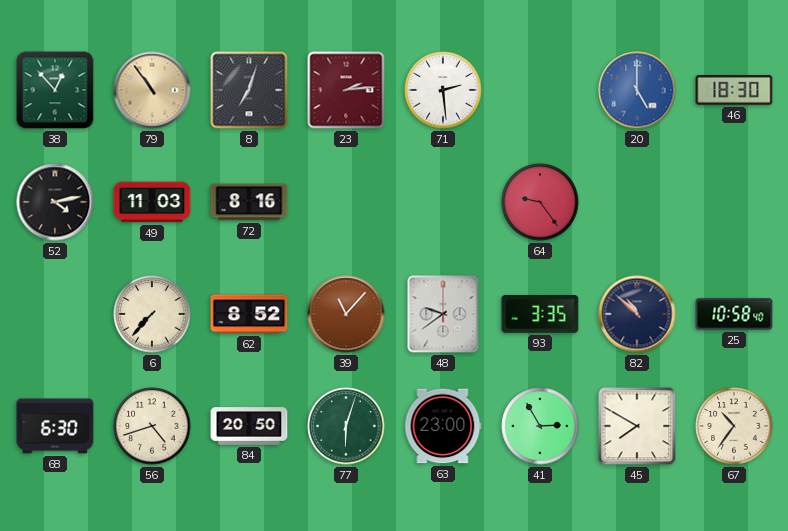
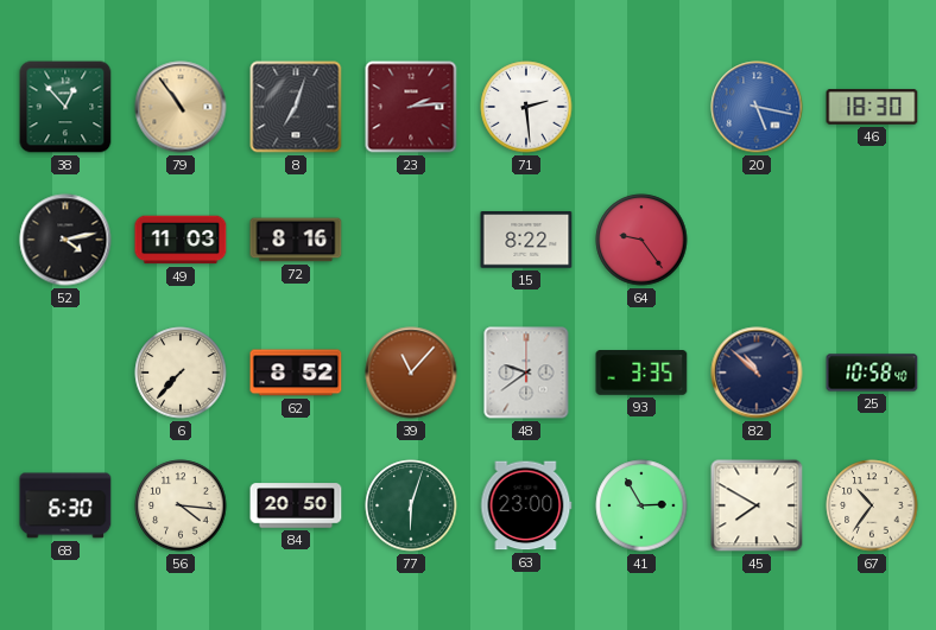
20: 5:00 -> 5:17
15: none -> 8:22
56: 4:42 -> 4:16
